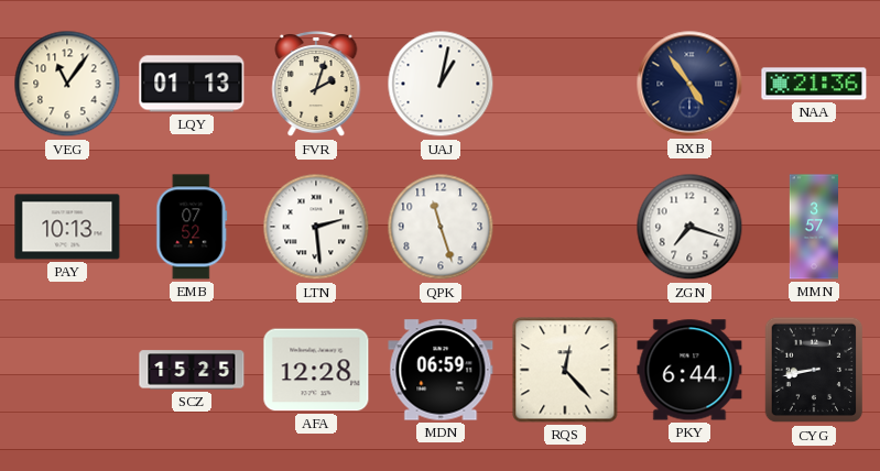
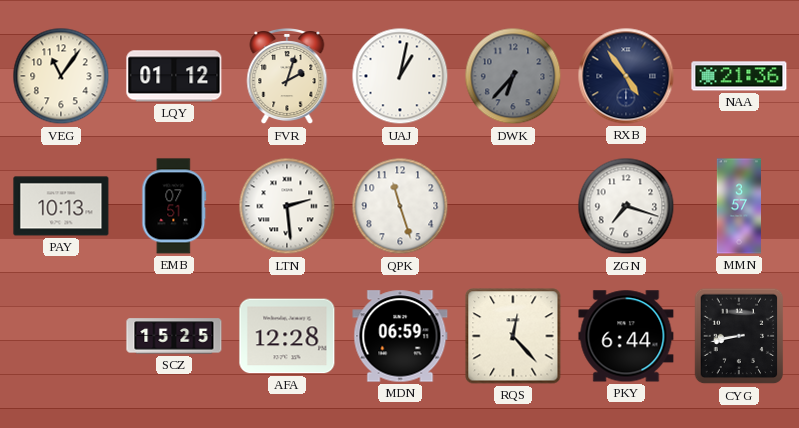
LQY: 01:13 -> 01:12
DWK: none -> 6:37
EMB: 07:52 -> 07:51
